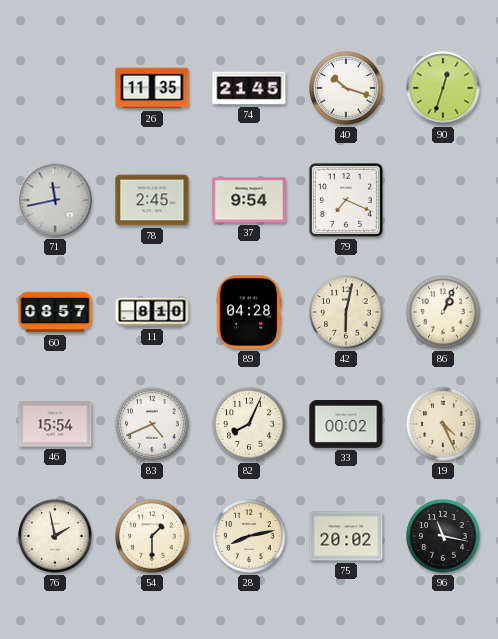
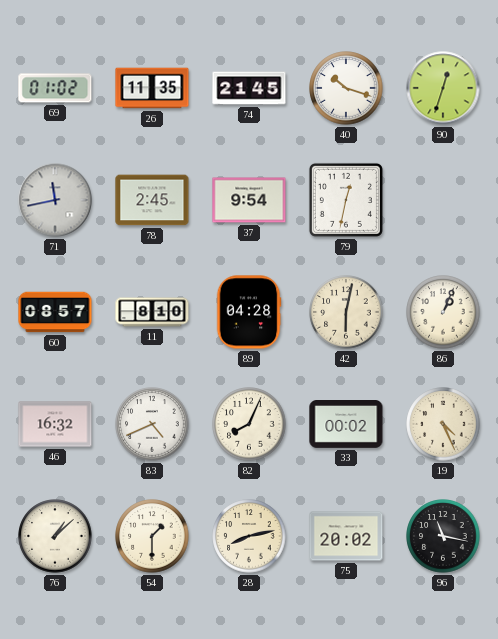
69: none -> 01:02
79: 7:19 -> 12:32
46: 15:54 -> 16:32
76: 1:58 -> 1:08
